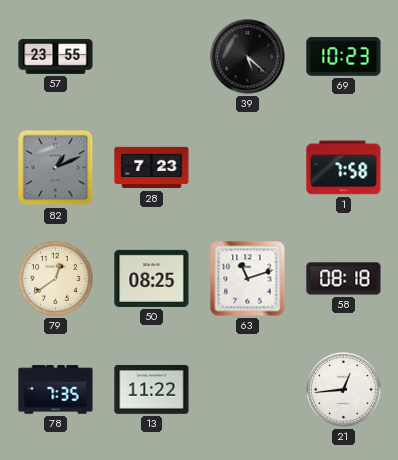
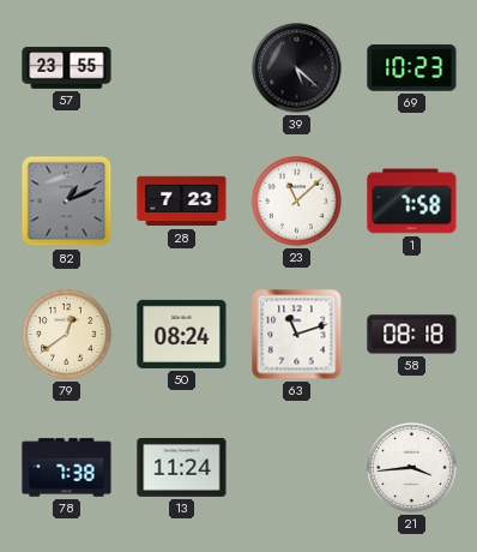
23: none -> 11:08
50: 08:25 -> 08:24
78: 7:35 -> 7:38
13: 11:22 -> 11:24
21: 12:44 -> 3:44
